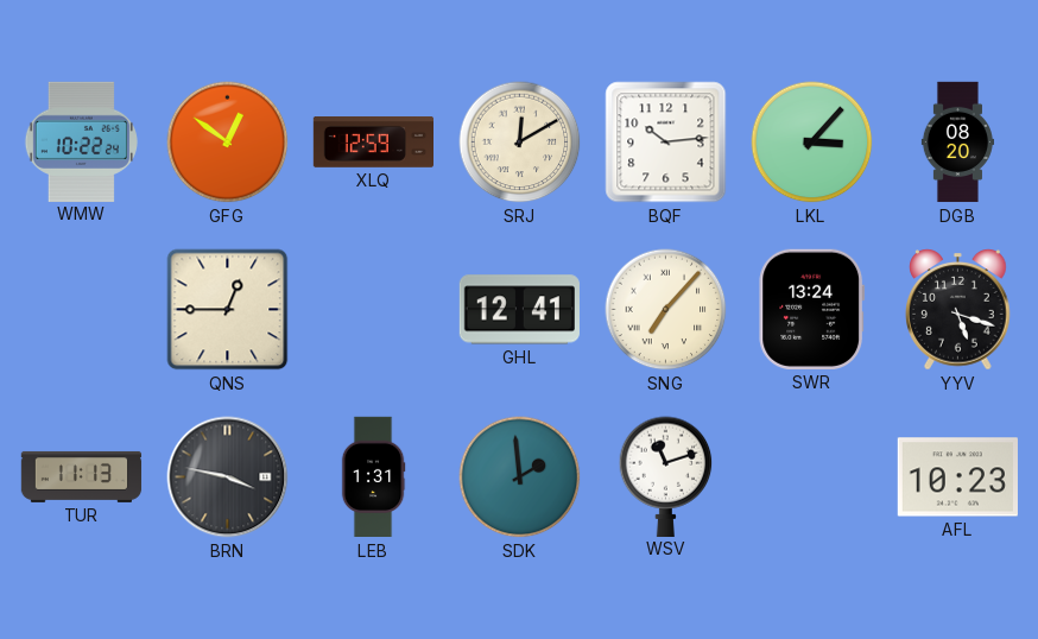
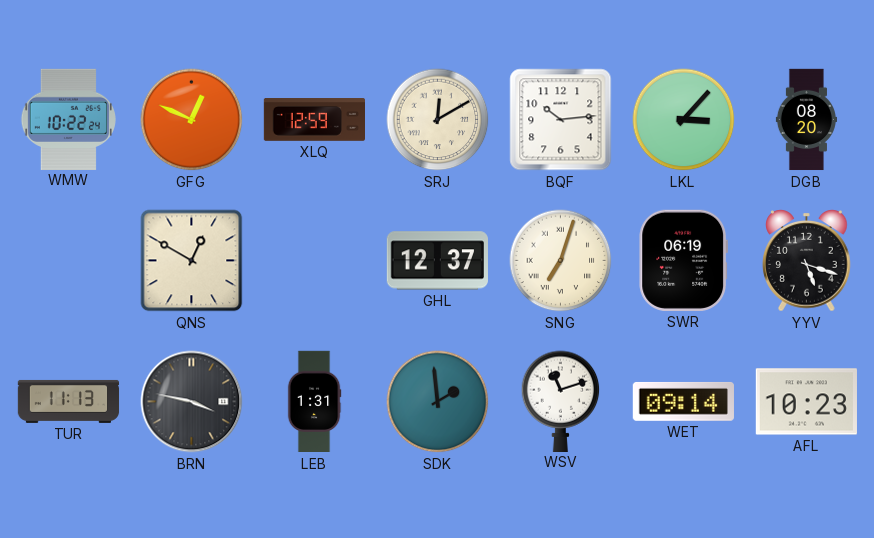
GFG: 12:51 -> 12:49
QNS: 12:45 -> 12:50
GHL: 12:41 -> 12:37
SNG: 7:07 -> 7:03
SWR: 13:24 -> 06:19
WET: none -> 09:14
